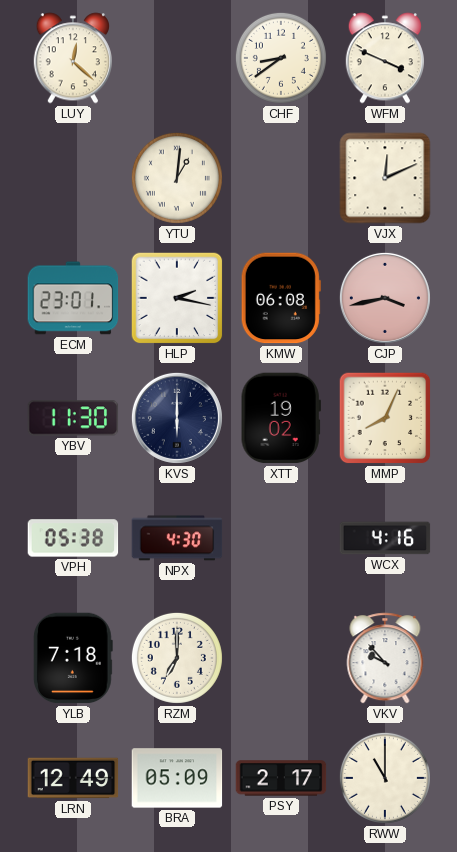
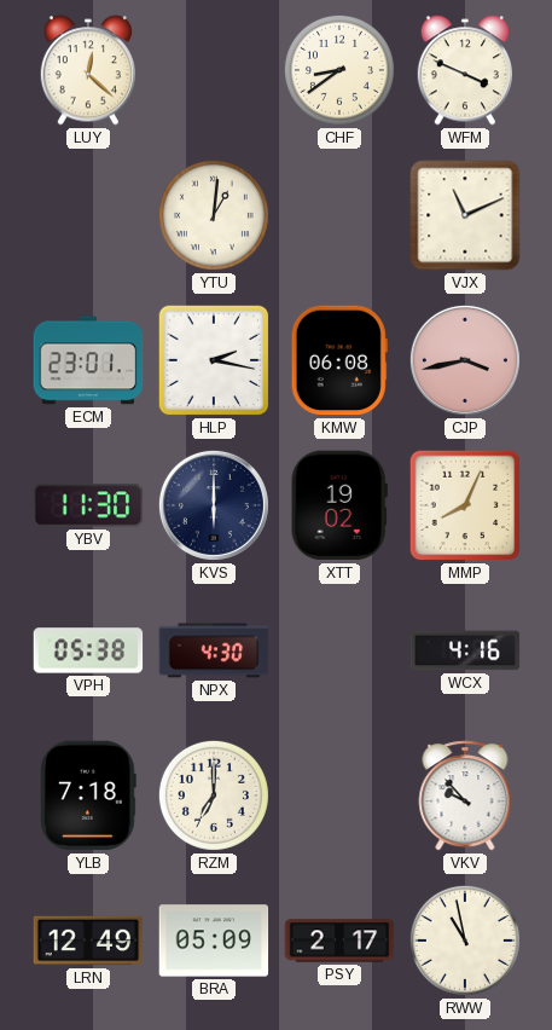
VJX: 12:11 -> 11:11
RWW: 11:00 -> 10:58
